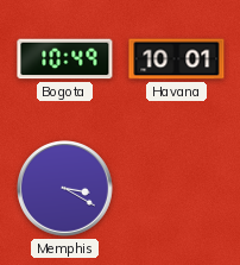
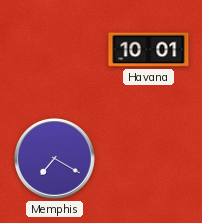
Bogota: 10:49 -> none
Memphis: 3:20 -> 7:20
